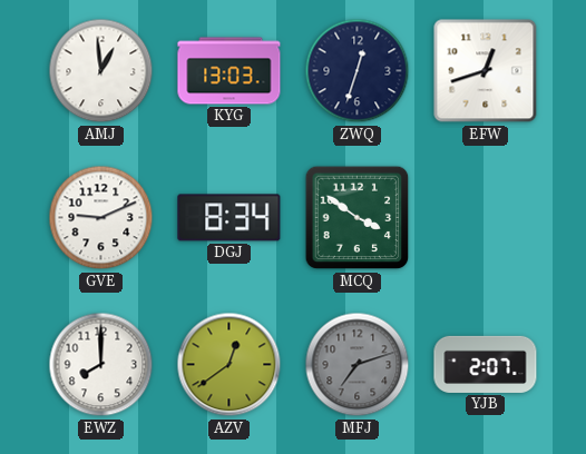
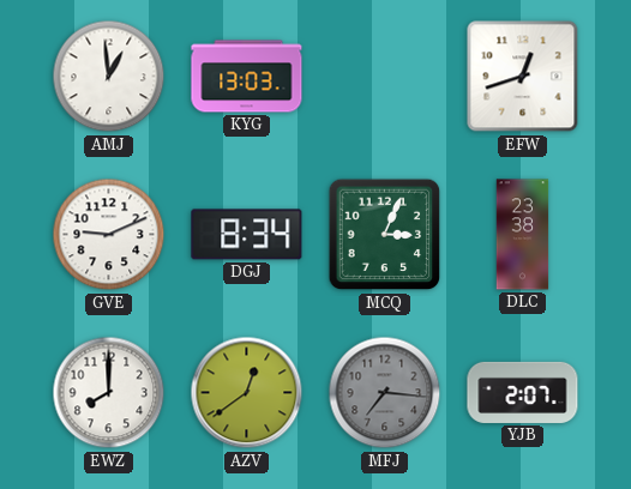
ZWQ: 12:33 -> none
MCQ: 3:51 -> 3:04
DLC: none -> 23:38
MFJ: 7:12 -> 7:16
